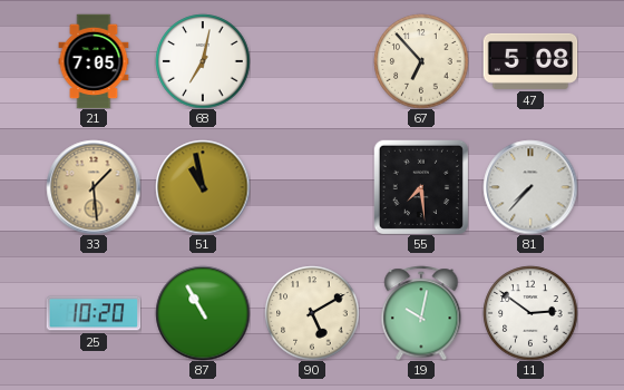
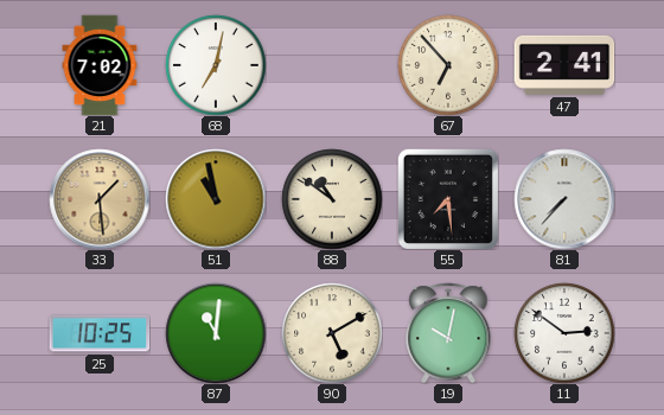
21: 7:05 -> 7:02
47: 5:08 -> 2:41
88: none -> 10:51
25: 10:20 -> 10:25
87: 10:55 -> 11:01
